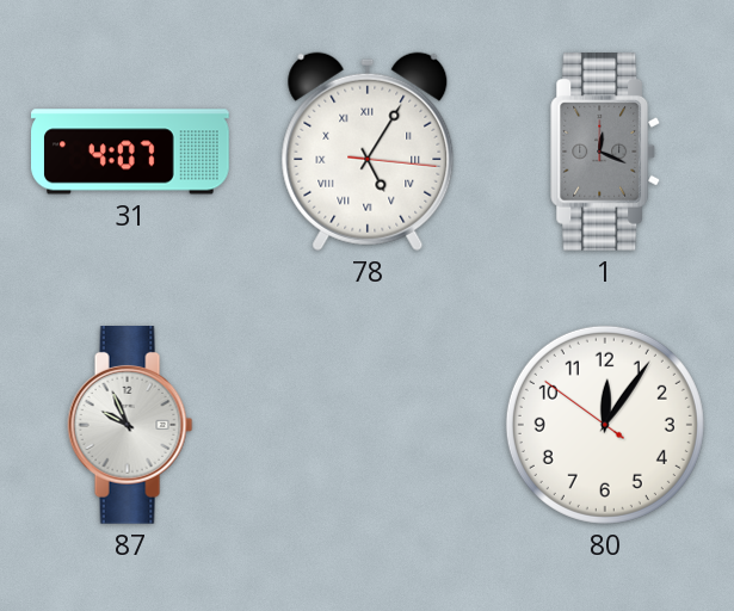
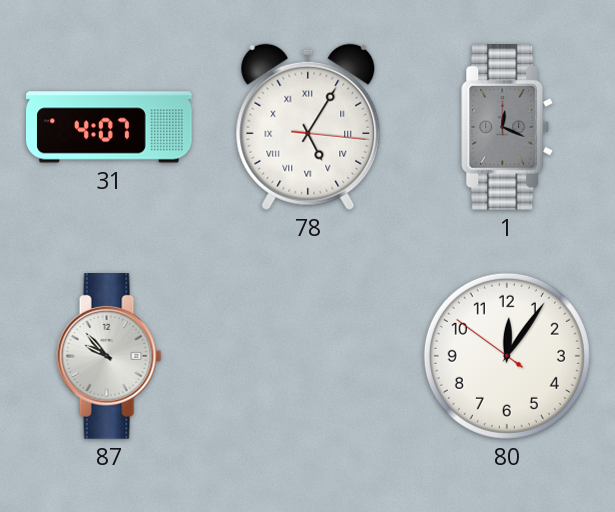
87: 9:56 -> 9:53
